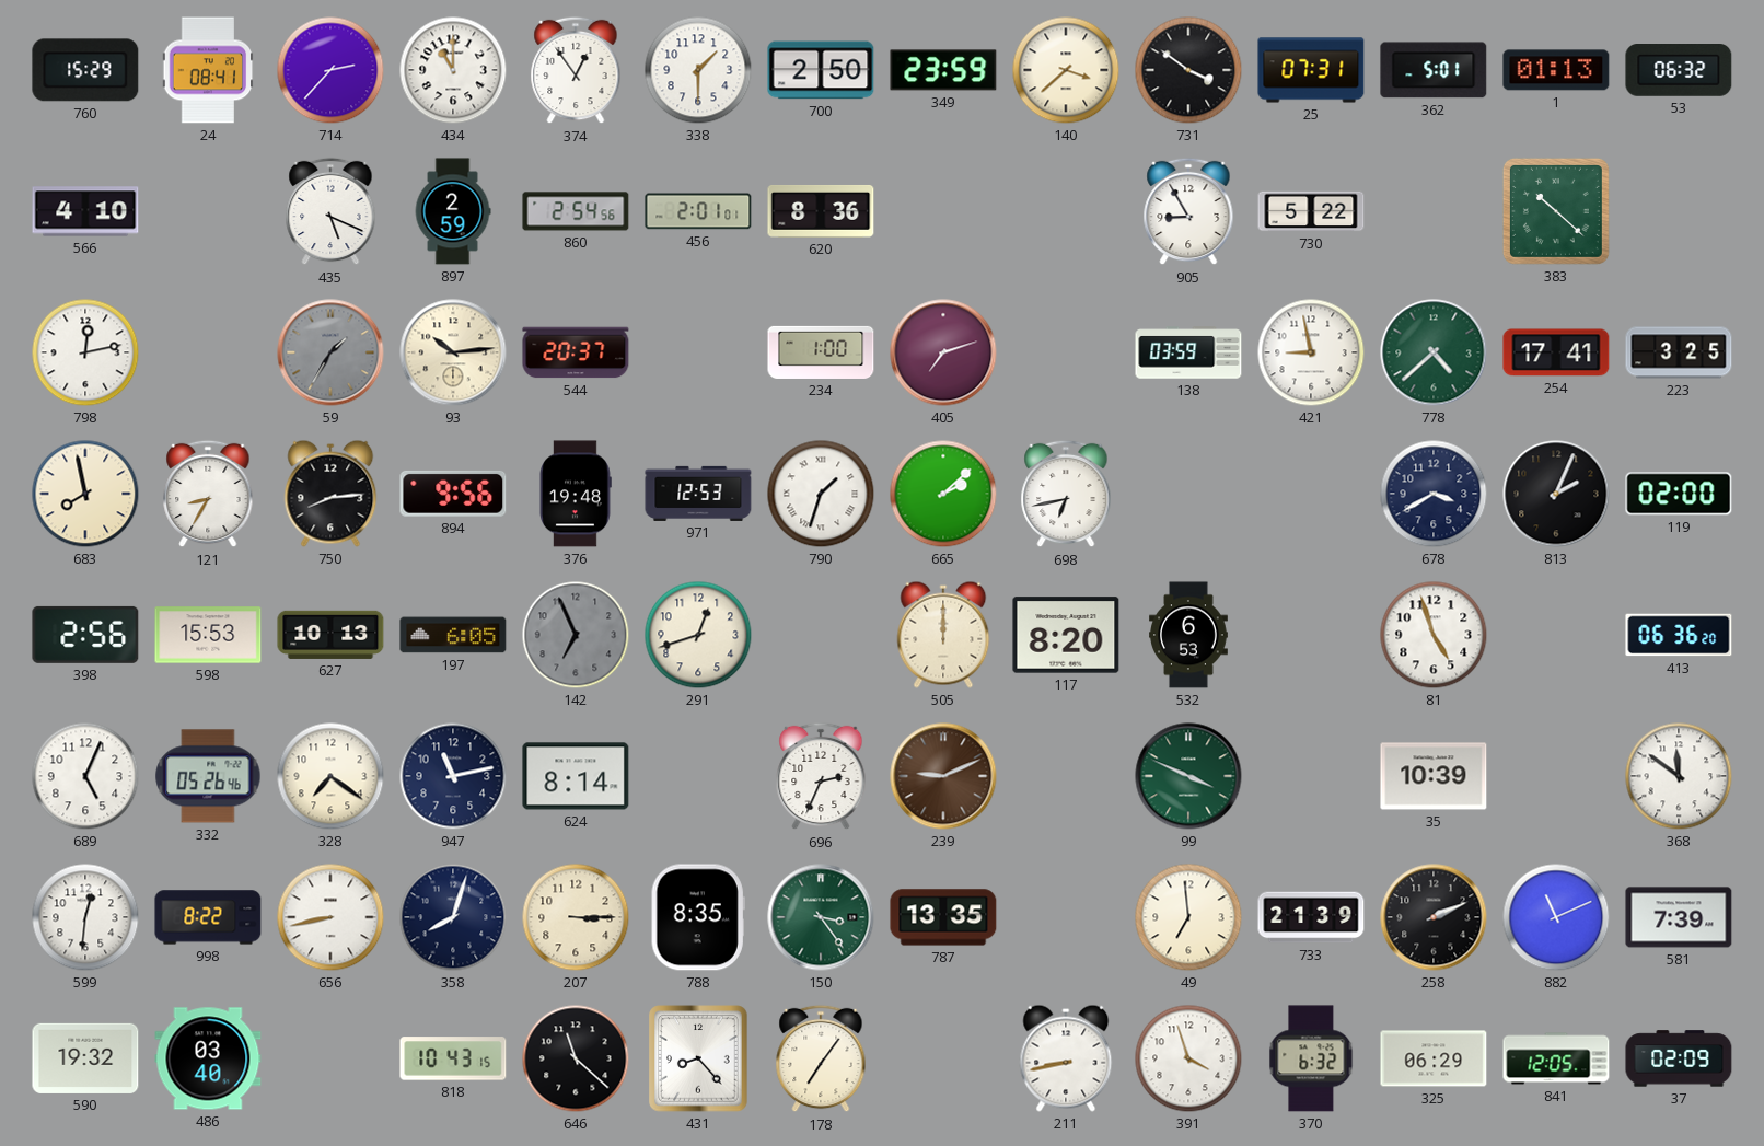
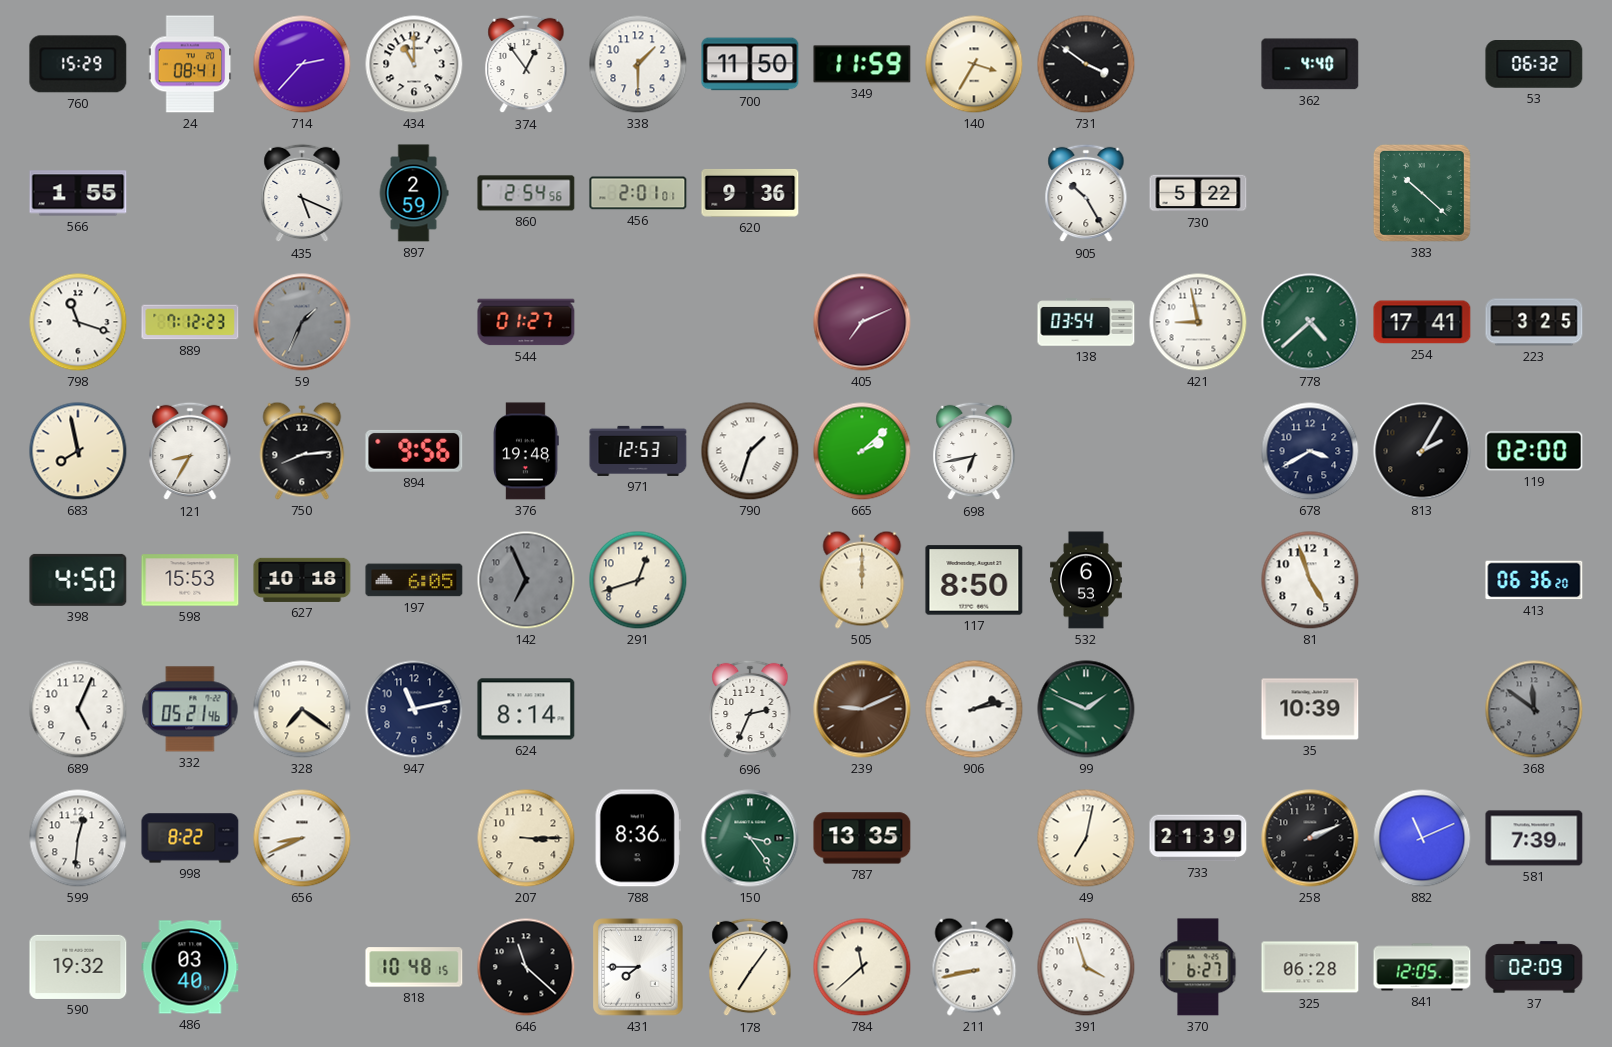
700: 2:50 -> 11:50
349: 23:59 -> 11:59
140: 3:38 -> 3:35
25: 07:31 -> none
362: 5:01 -> 4:40
1: 01:13 -> none
566: 4:10 -> 1:55
620: 8:36 -> 9:36
905: 8:55 -> 10:25
798: 12:13 -> 11:18
889: none -> 7:12
59: 1:35 -> 1:34
93: 10:14 -> none
544: 20:37 -> 01:27
234: 1:00 -> none
405: 7:12 -> 7:11
138: 03:59 -> 03:54
813: 2:04 -> 2:05
398: 2:56 -> 4:50
627: 10:13 -> 10:18
117: 8:20 -> 8:50
332: 05:26 -> 05:21
906: none -> 2:13
99: 3:49 -> 1:49
368 dial: white -> grey
656: 8:43 -> 8:41
358: 8:03 -> none
788: 8:35 -> 8:36
49: 6:59 -> 7:02
818: 10:43 -> 10:48
431: 8:23 -> 7:45
784: none -> 11:38
370: 6:32 -> 6:27
325: 06:29 -> 06:28
